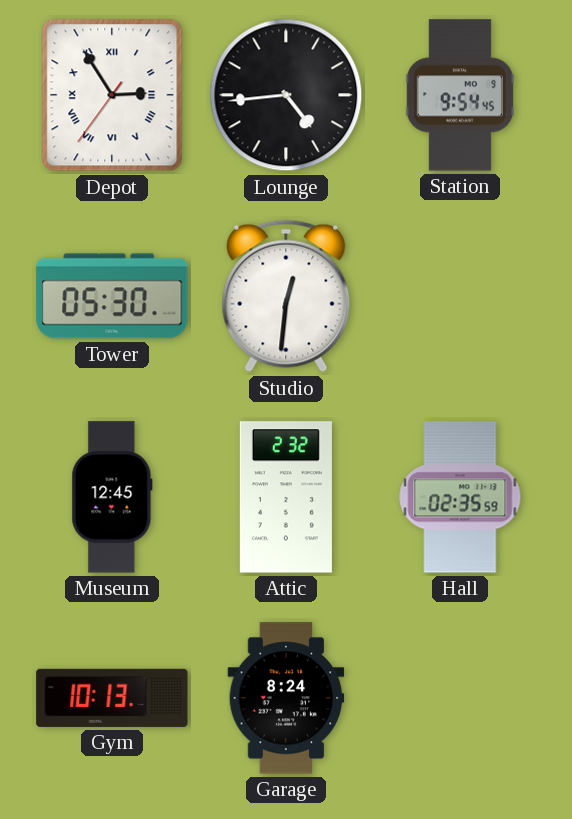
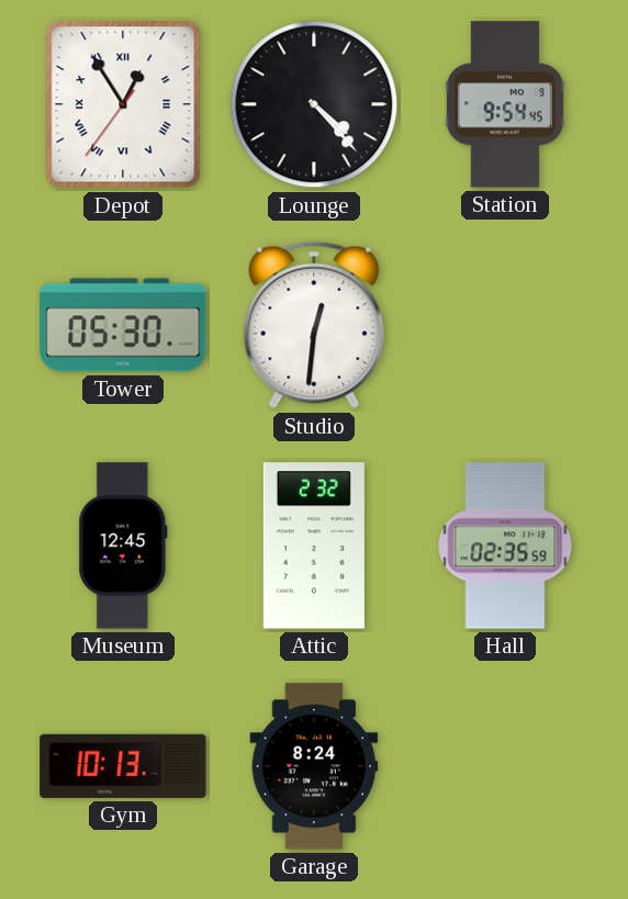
Depot: 2:54 -> 12:54
Lounge: 4:44 -> 4:23
